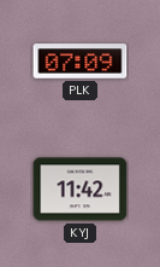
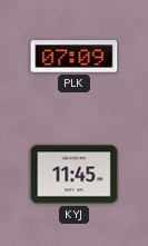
KYJ: 11:42 -> 11:45
